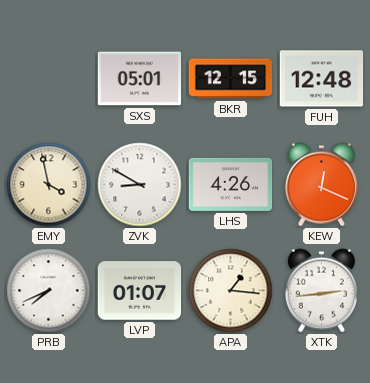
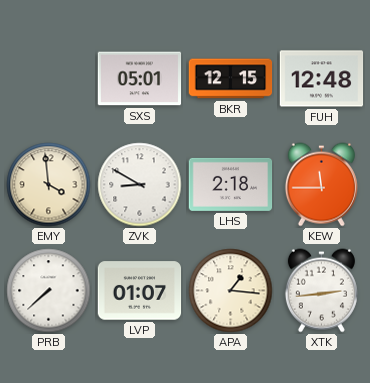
EMY: 3:58 -> 3:59
LHS: 4:26 -> 2:18
KEW: 12:19 -> 11:45
PRB: 7:41 -> 7:38
